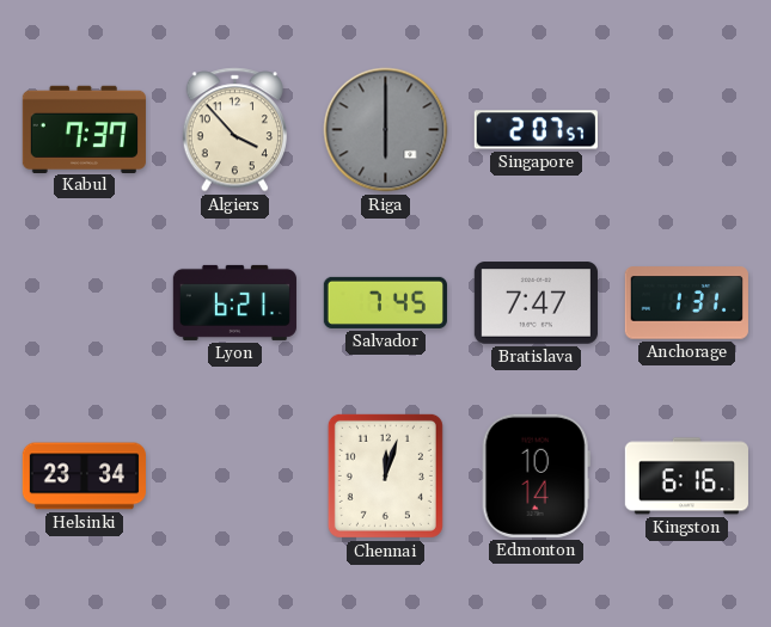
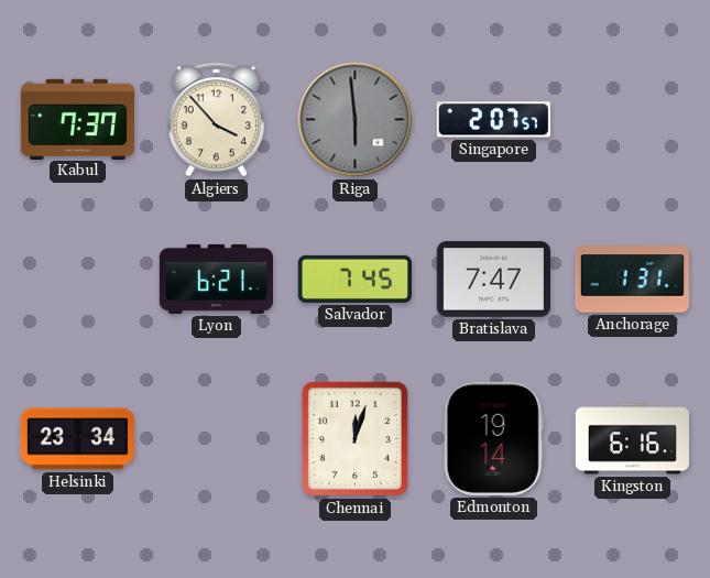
Riga: 6:00 -> 5:59
Edmonton: 10:14 -> 19:14
